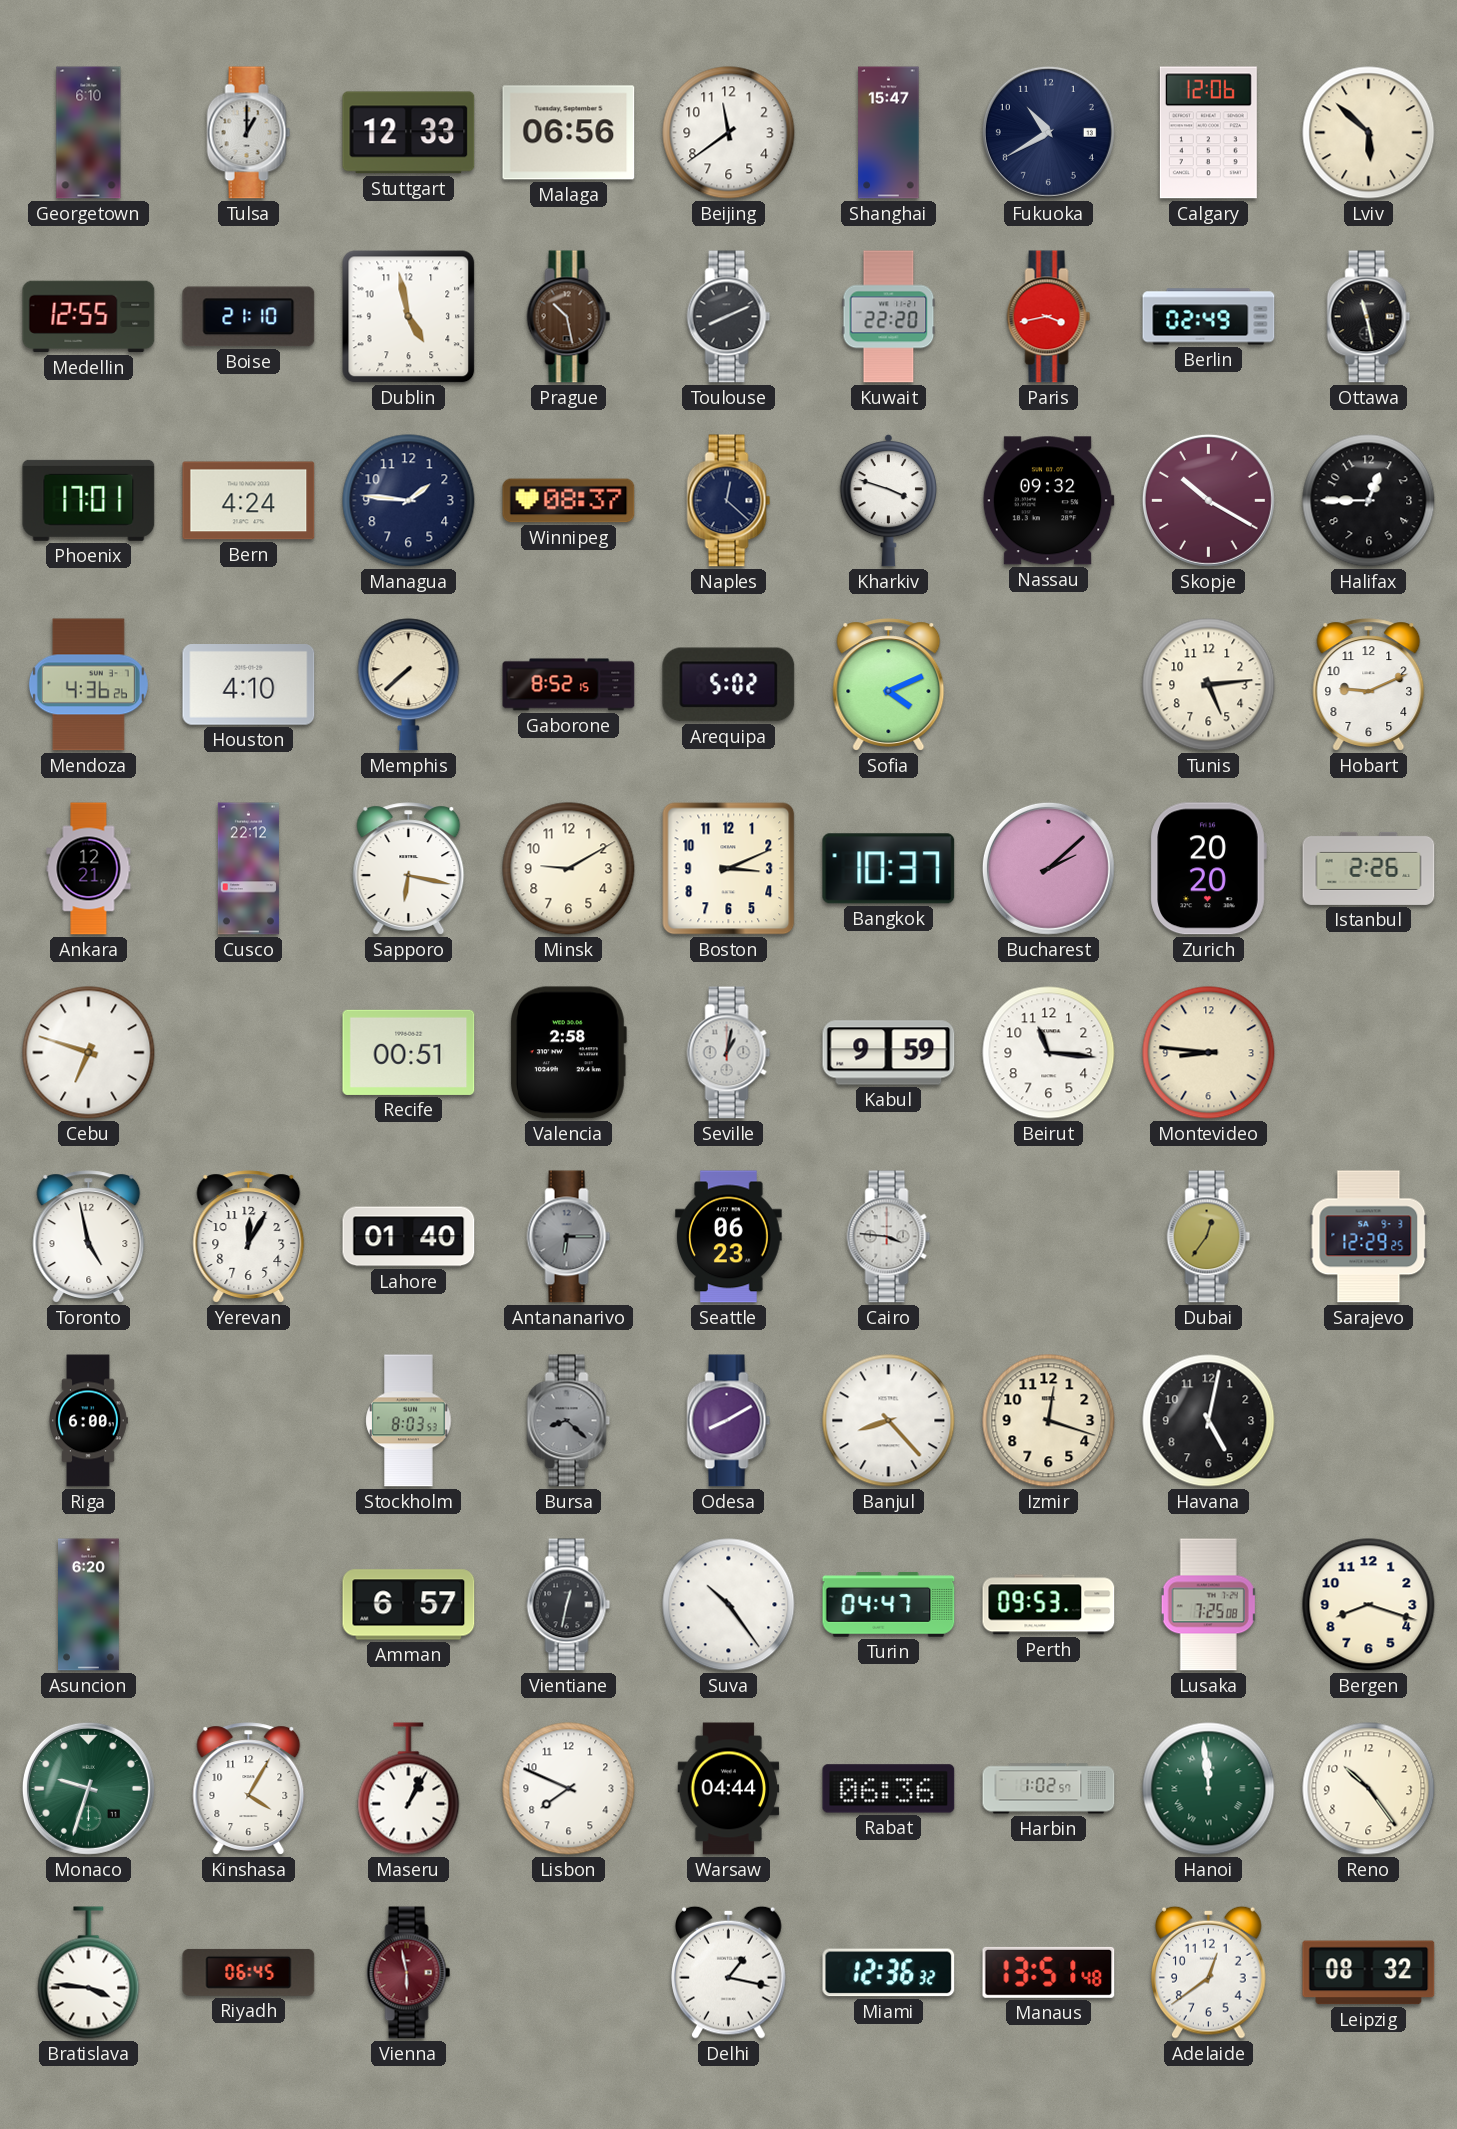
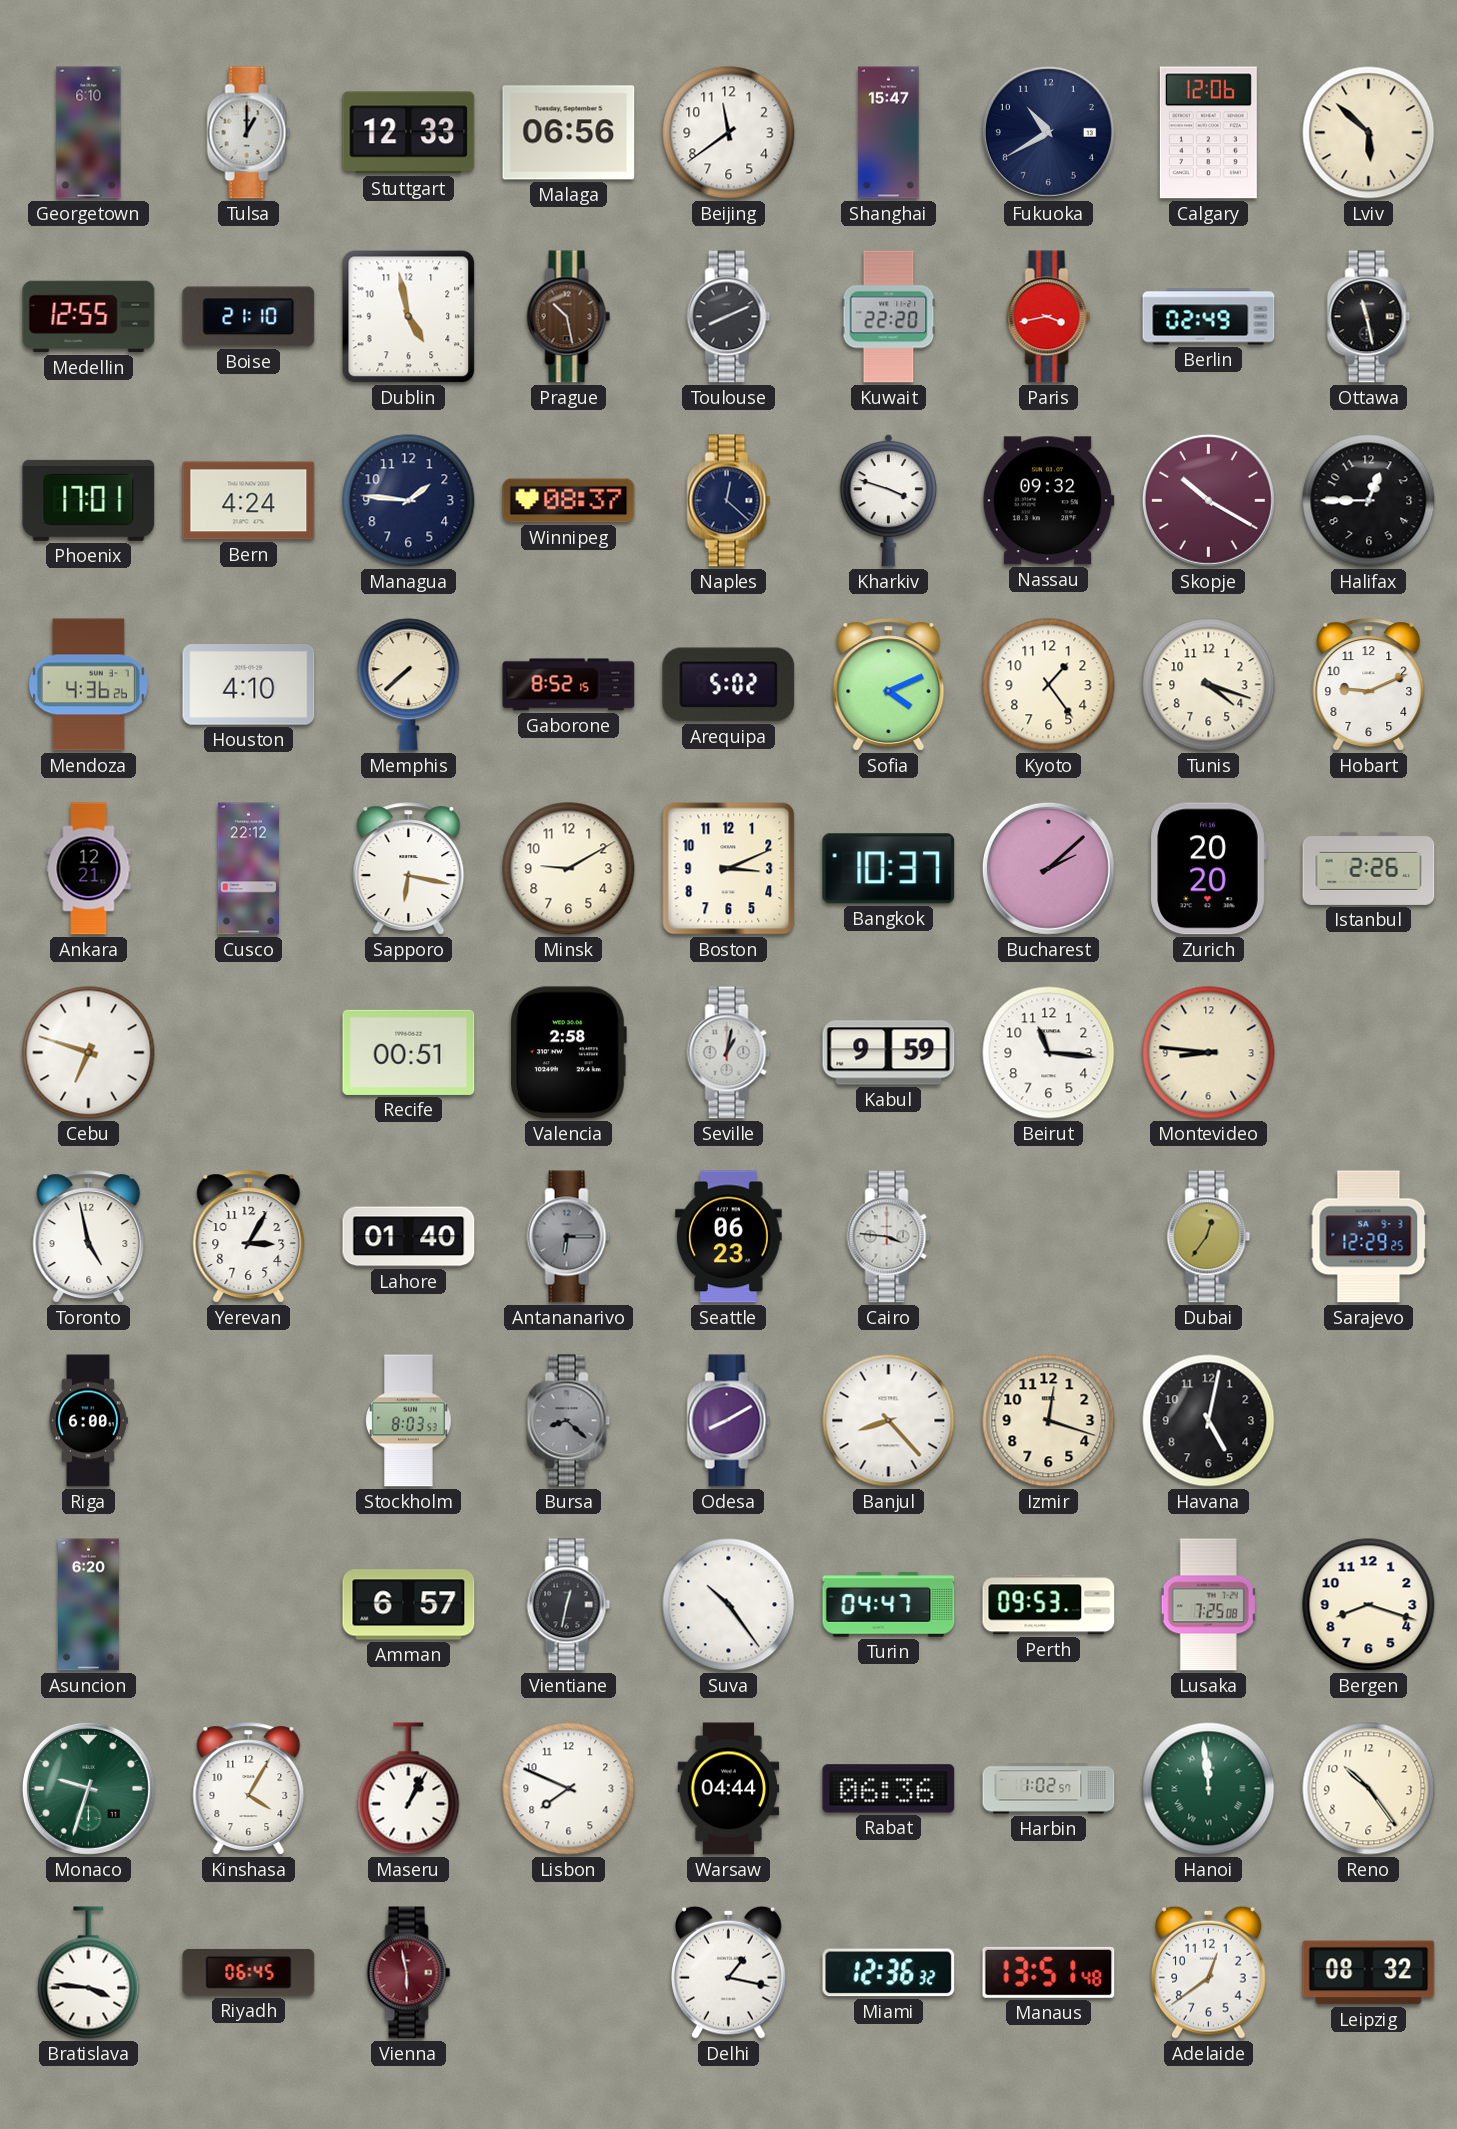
Kyoto: none -> 1:24
Tunis: 5:14 -> 4:18
Yerevan: 12:05 -> 3:05
